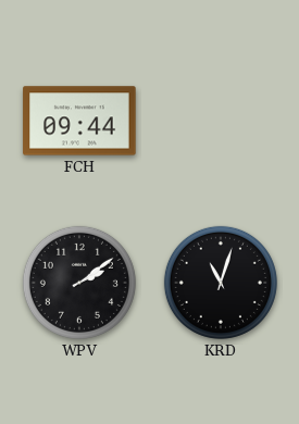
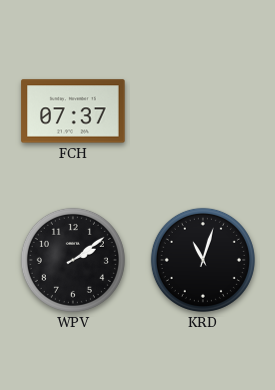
FCH: 09:44 -> 07:37
